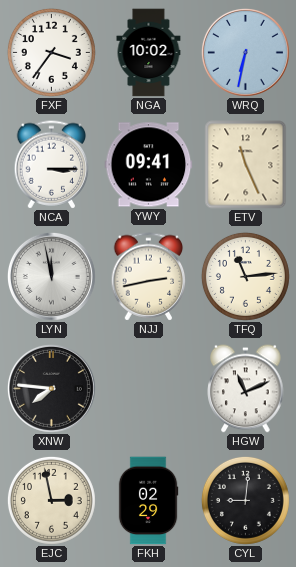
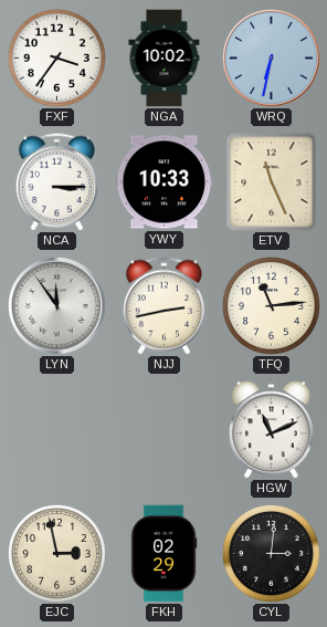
YWY: 09:41 -> 10:33
LYN: 11:58 -> 11:54
XNW: 7:46 -> none
CYL: 9:01 -> 3:01
